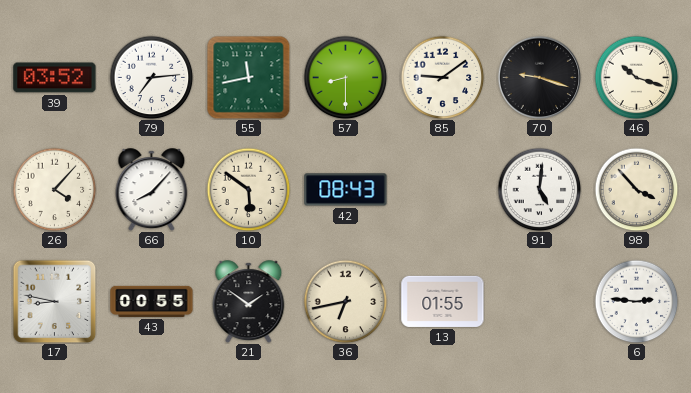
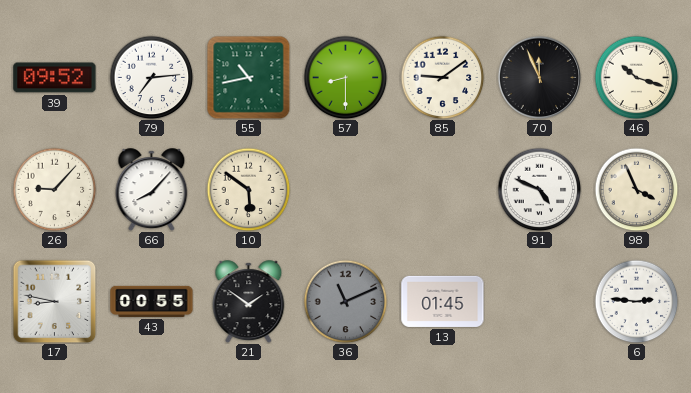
39: 03:52 -> 09:52
55: 11:43 -> 10:43
70: 9:18 -> 11:56
26: 4:07 -> 9:07
42: 08:43 -> none
91: 5:01 -> 4:49
98: 3:53 -> 3:56
36: 6:43 -> 11:11
36 dial: cream -> grey
13: 01:55 -> 01:45
